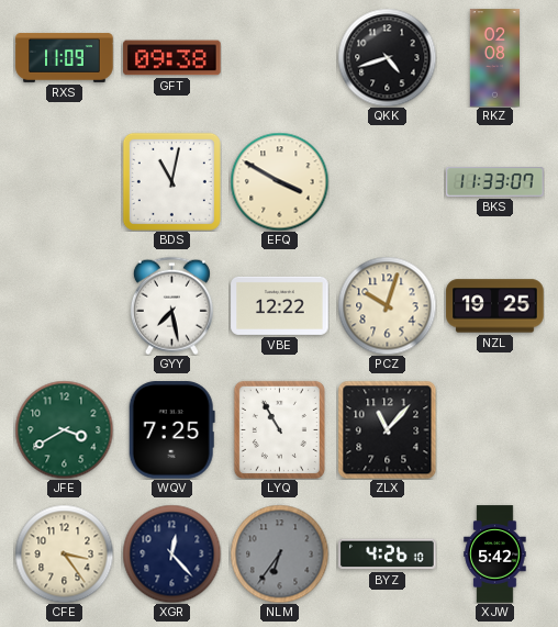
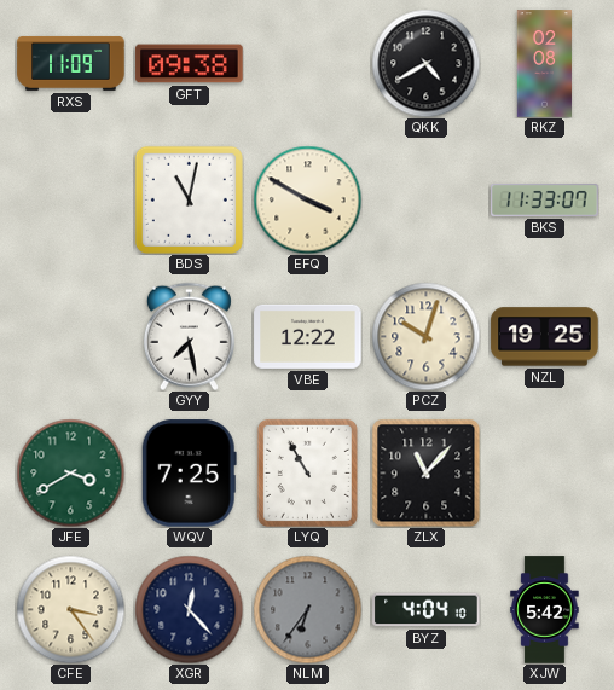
QKK: 4:42 -> 4:40
BYZ: 4:26 -> 4:04
